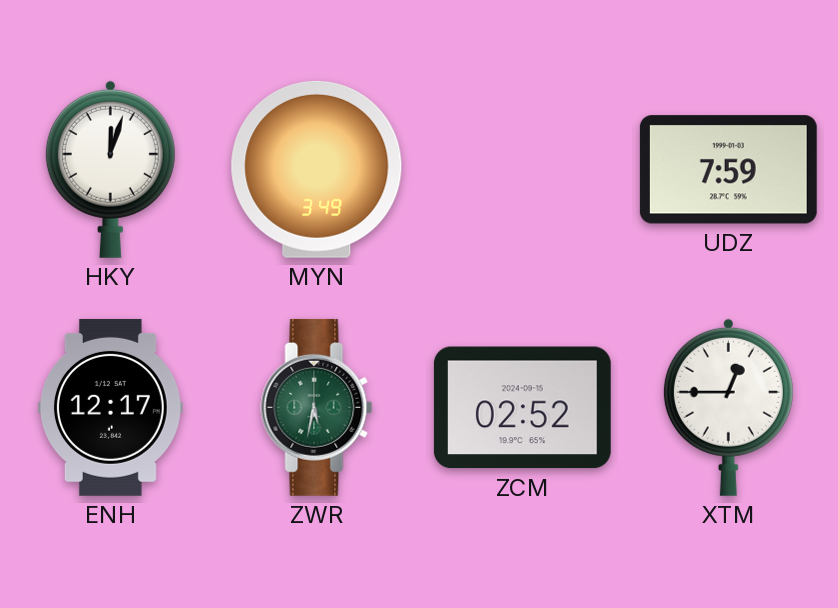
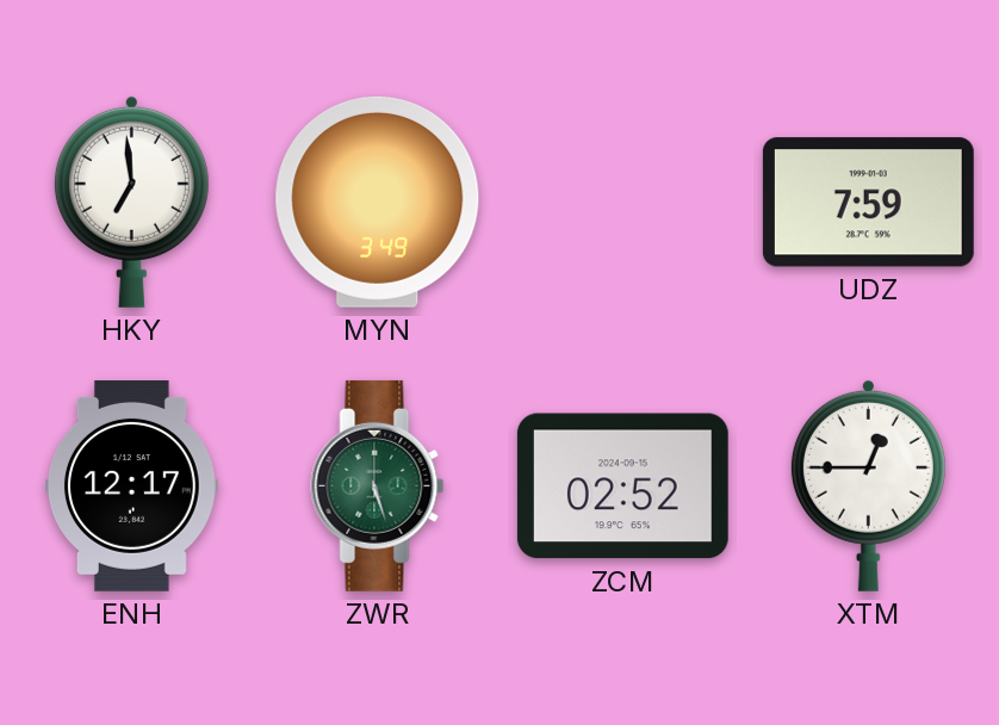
HKY: 12:03 -> 6:59
ZWR: 5:32 -> 5:27
